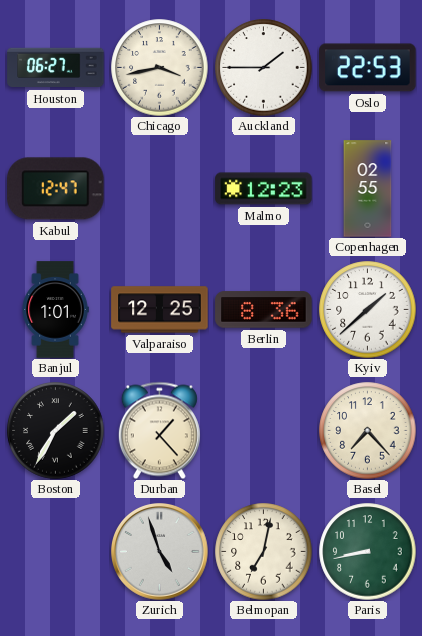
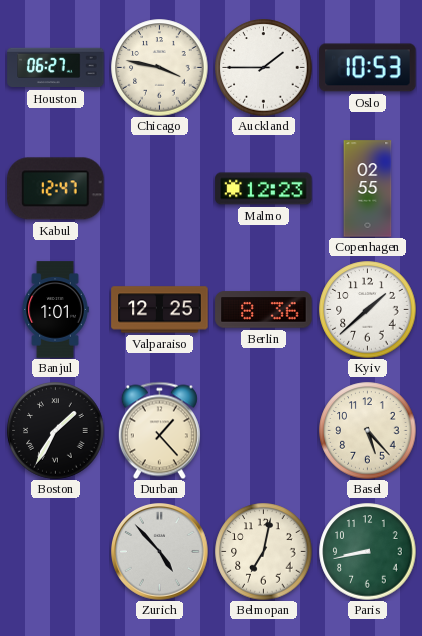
Chicago: 3:43 -> 3:47
Oslo: 22:53 -> 10:53
Basel: 7:23 -> 5:23
Zurich: 4:57 -> 4:53
